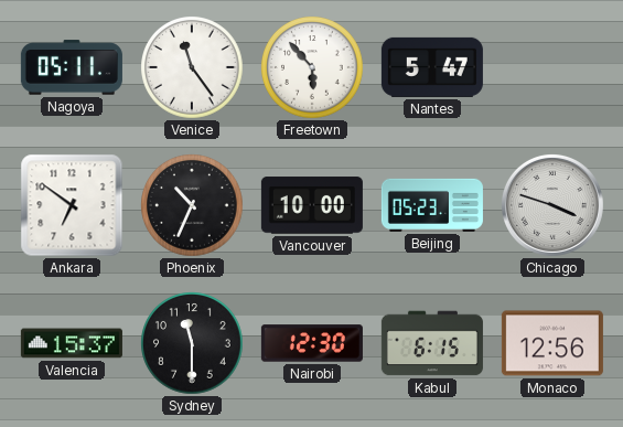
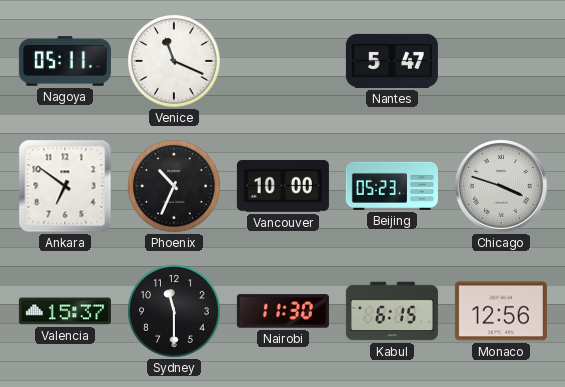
Venice: 11:24 -> 11:19
Freetown: 5:53 -> none
Nairobi: 12:30 -> 11:30
